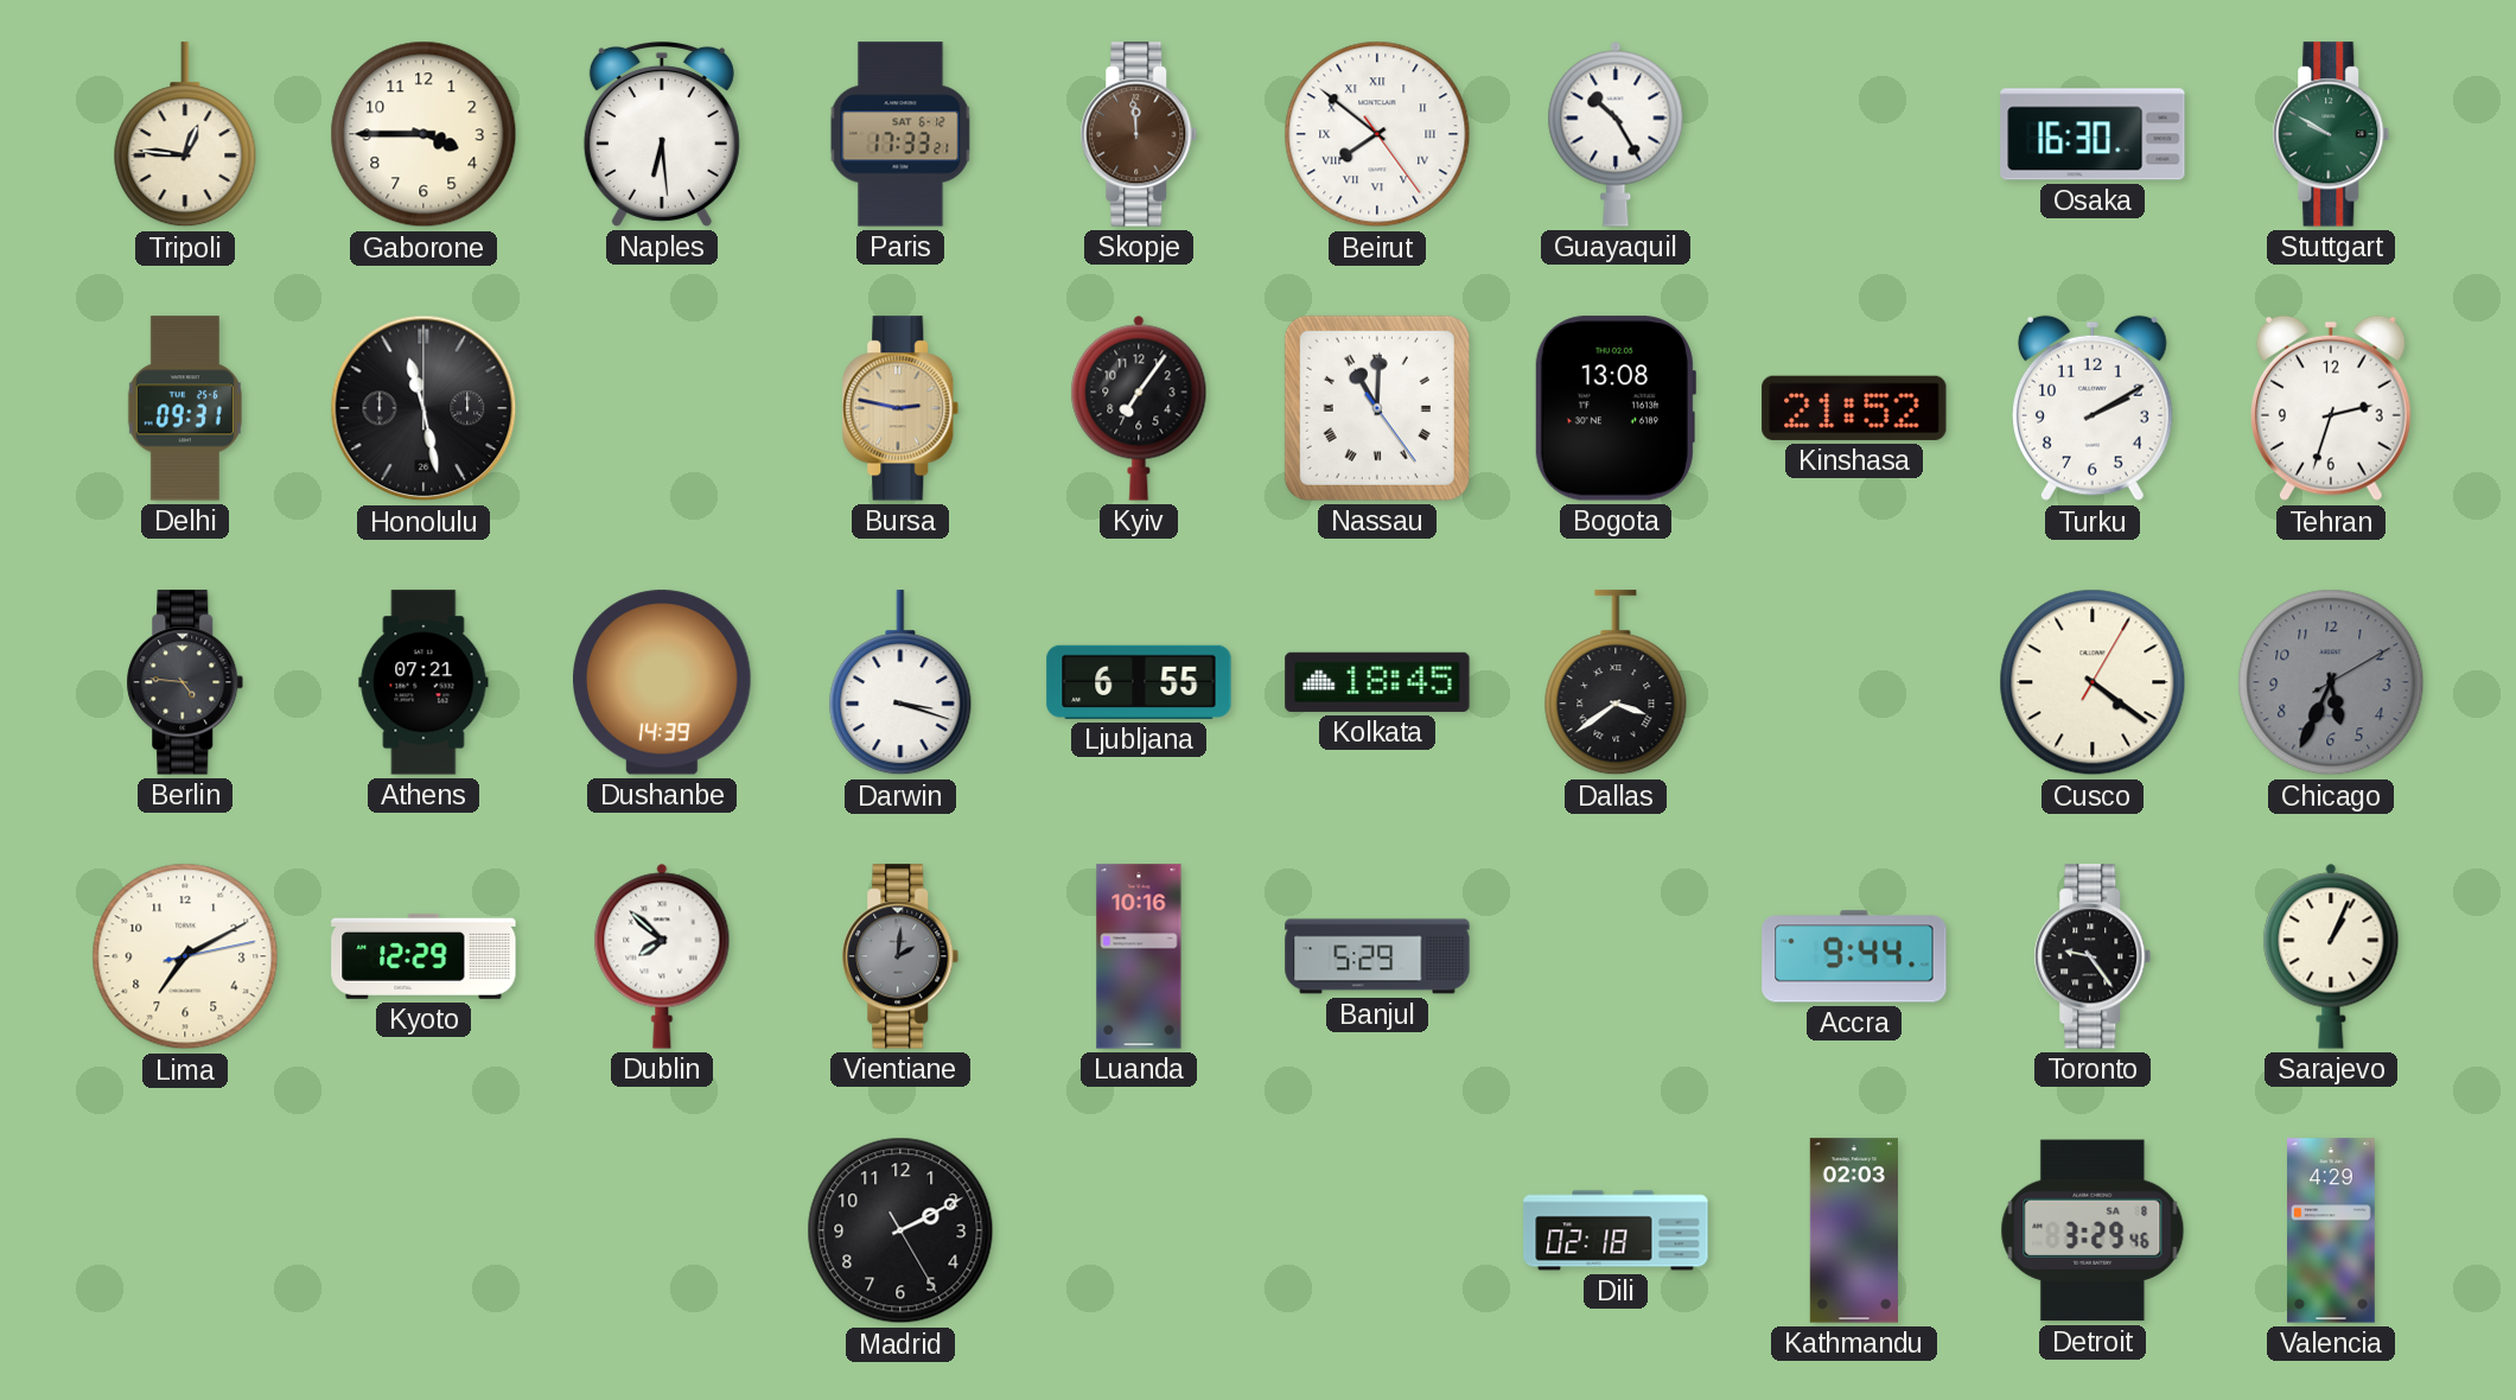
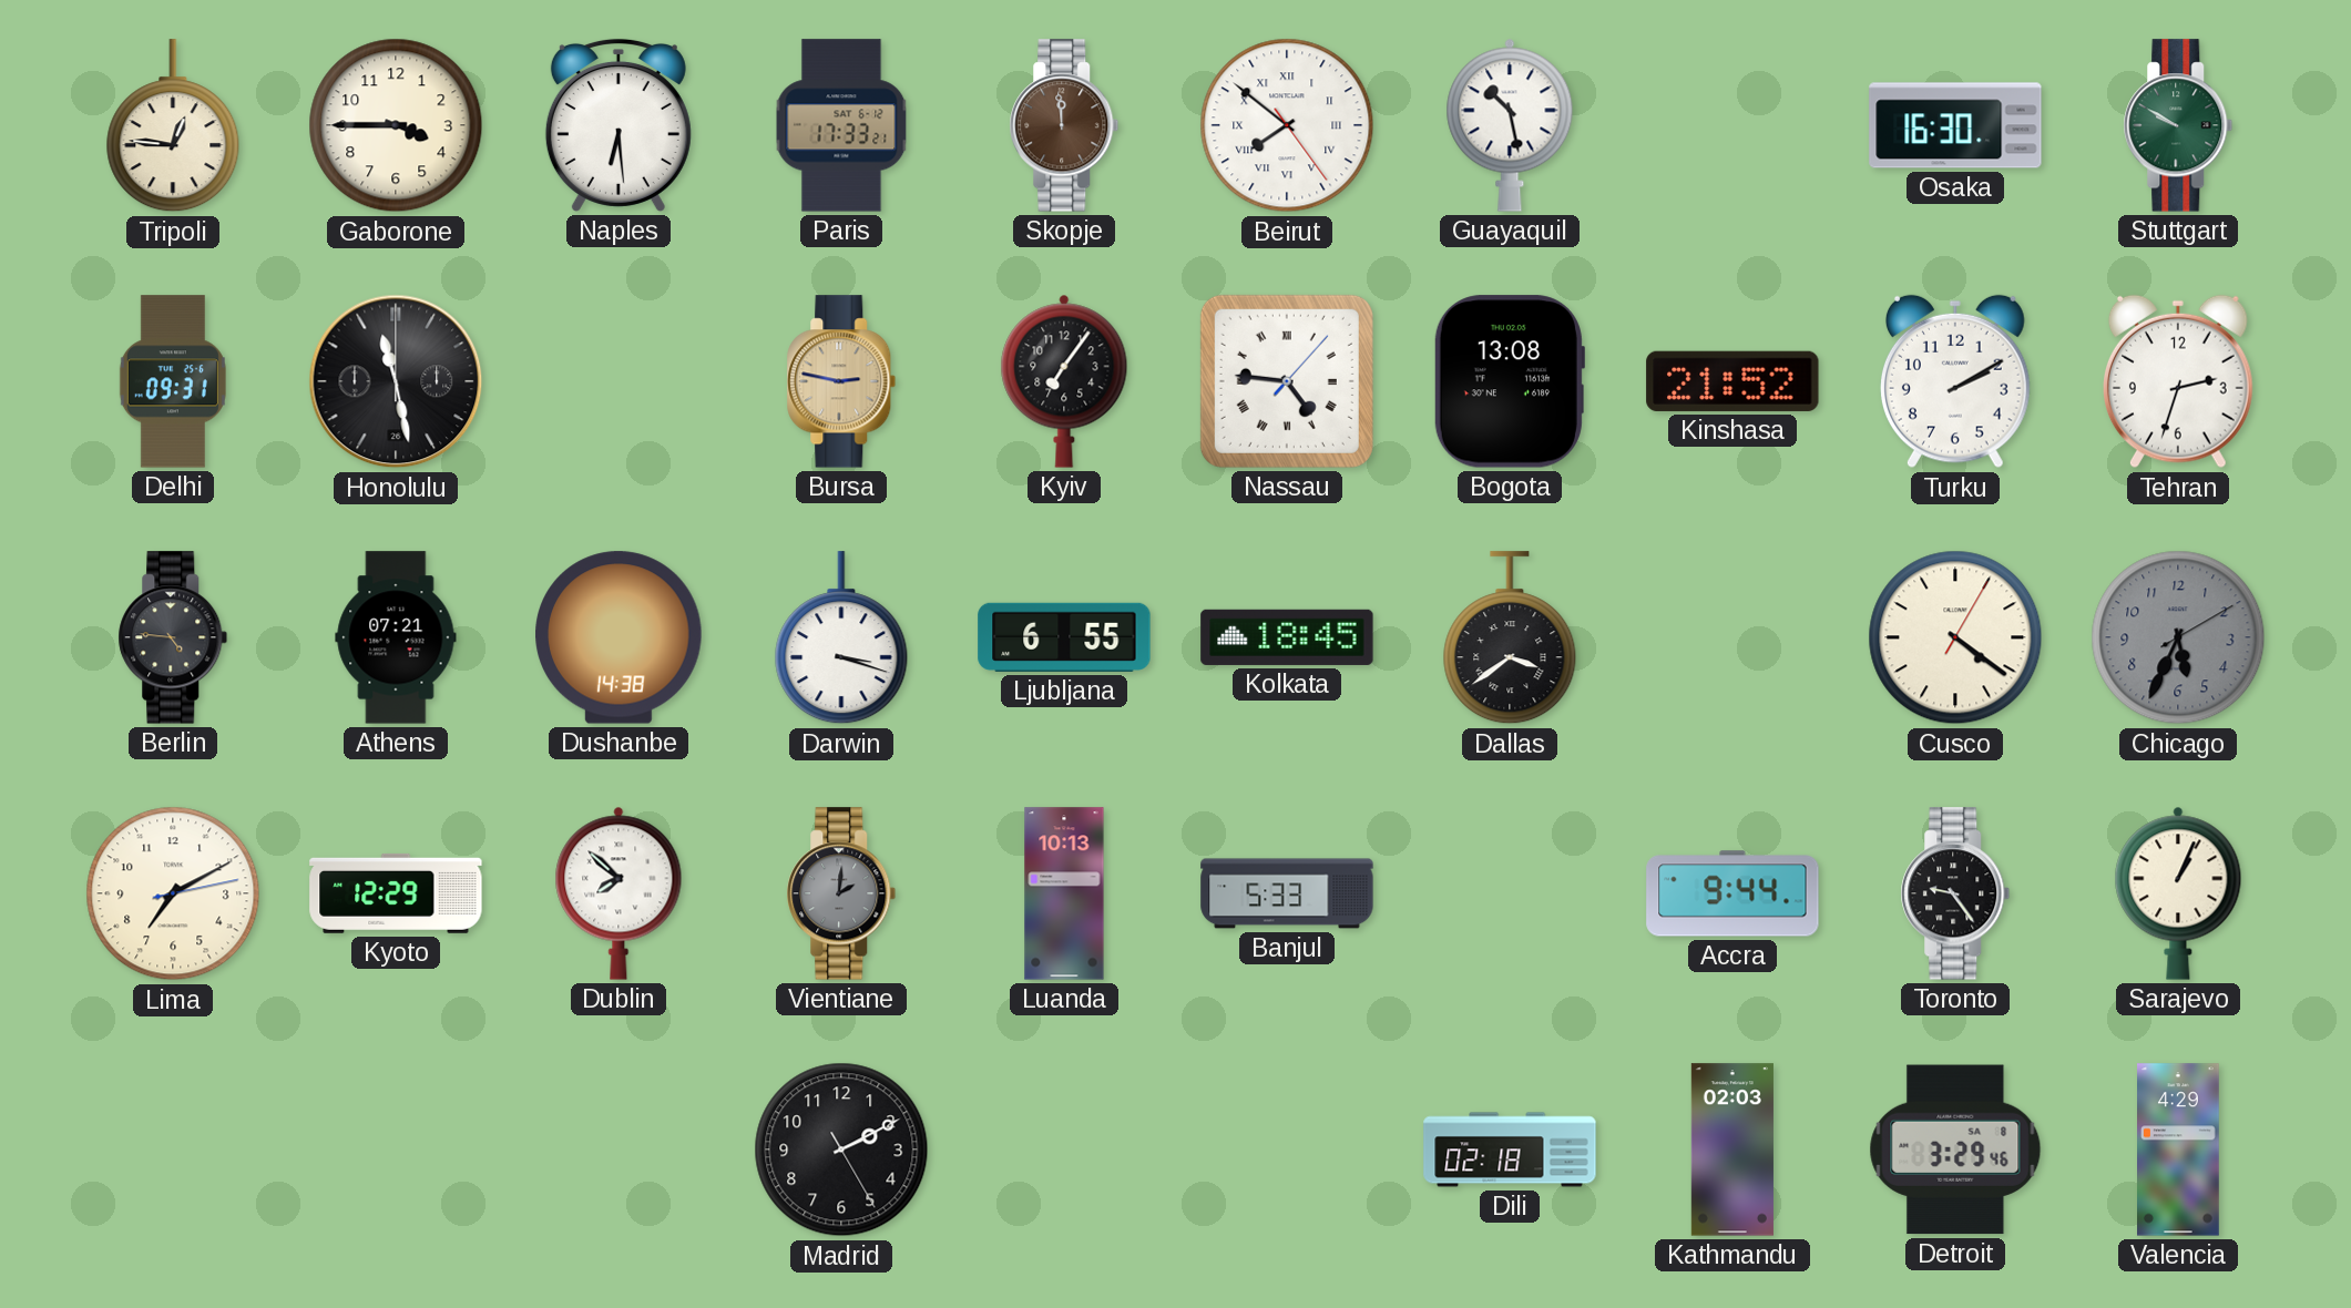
Guayaquil: 10:25 -> 10:28
Nassau: 11:00 -> 4:46
Dushanbe: 14:39 -> 14:38
Luanda: 10:16 -> 10:13
Banjul: 5:29 -> 5:33
